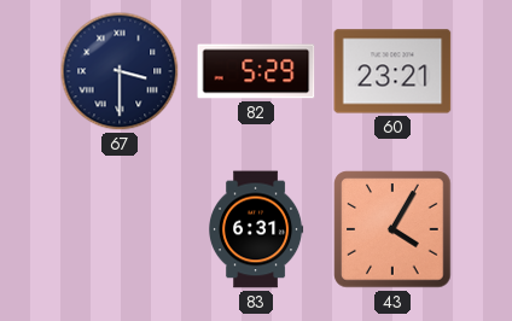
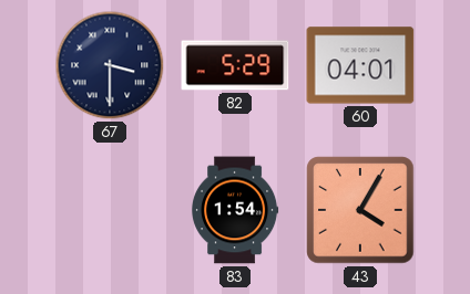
60: 23:21 -> 04:01
83: 6:31 -> 1:54
